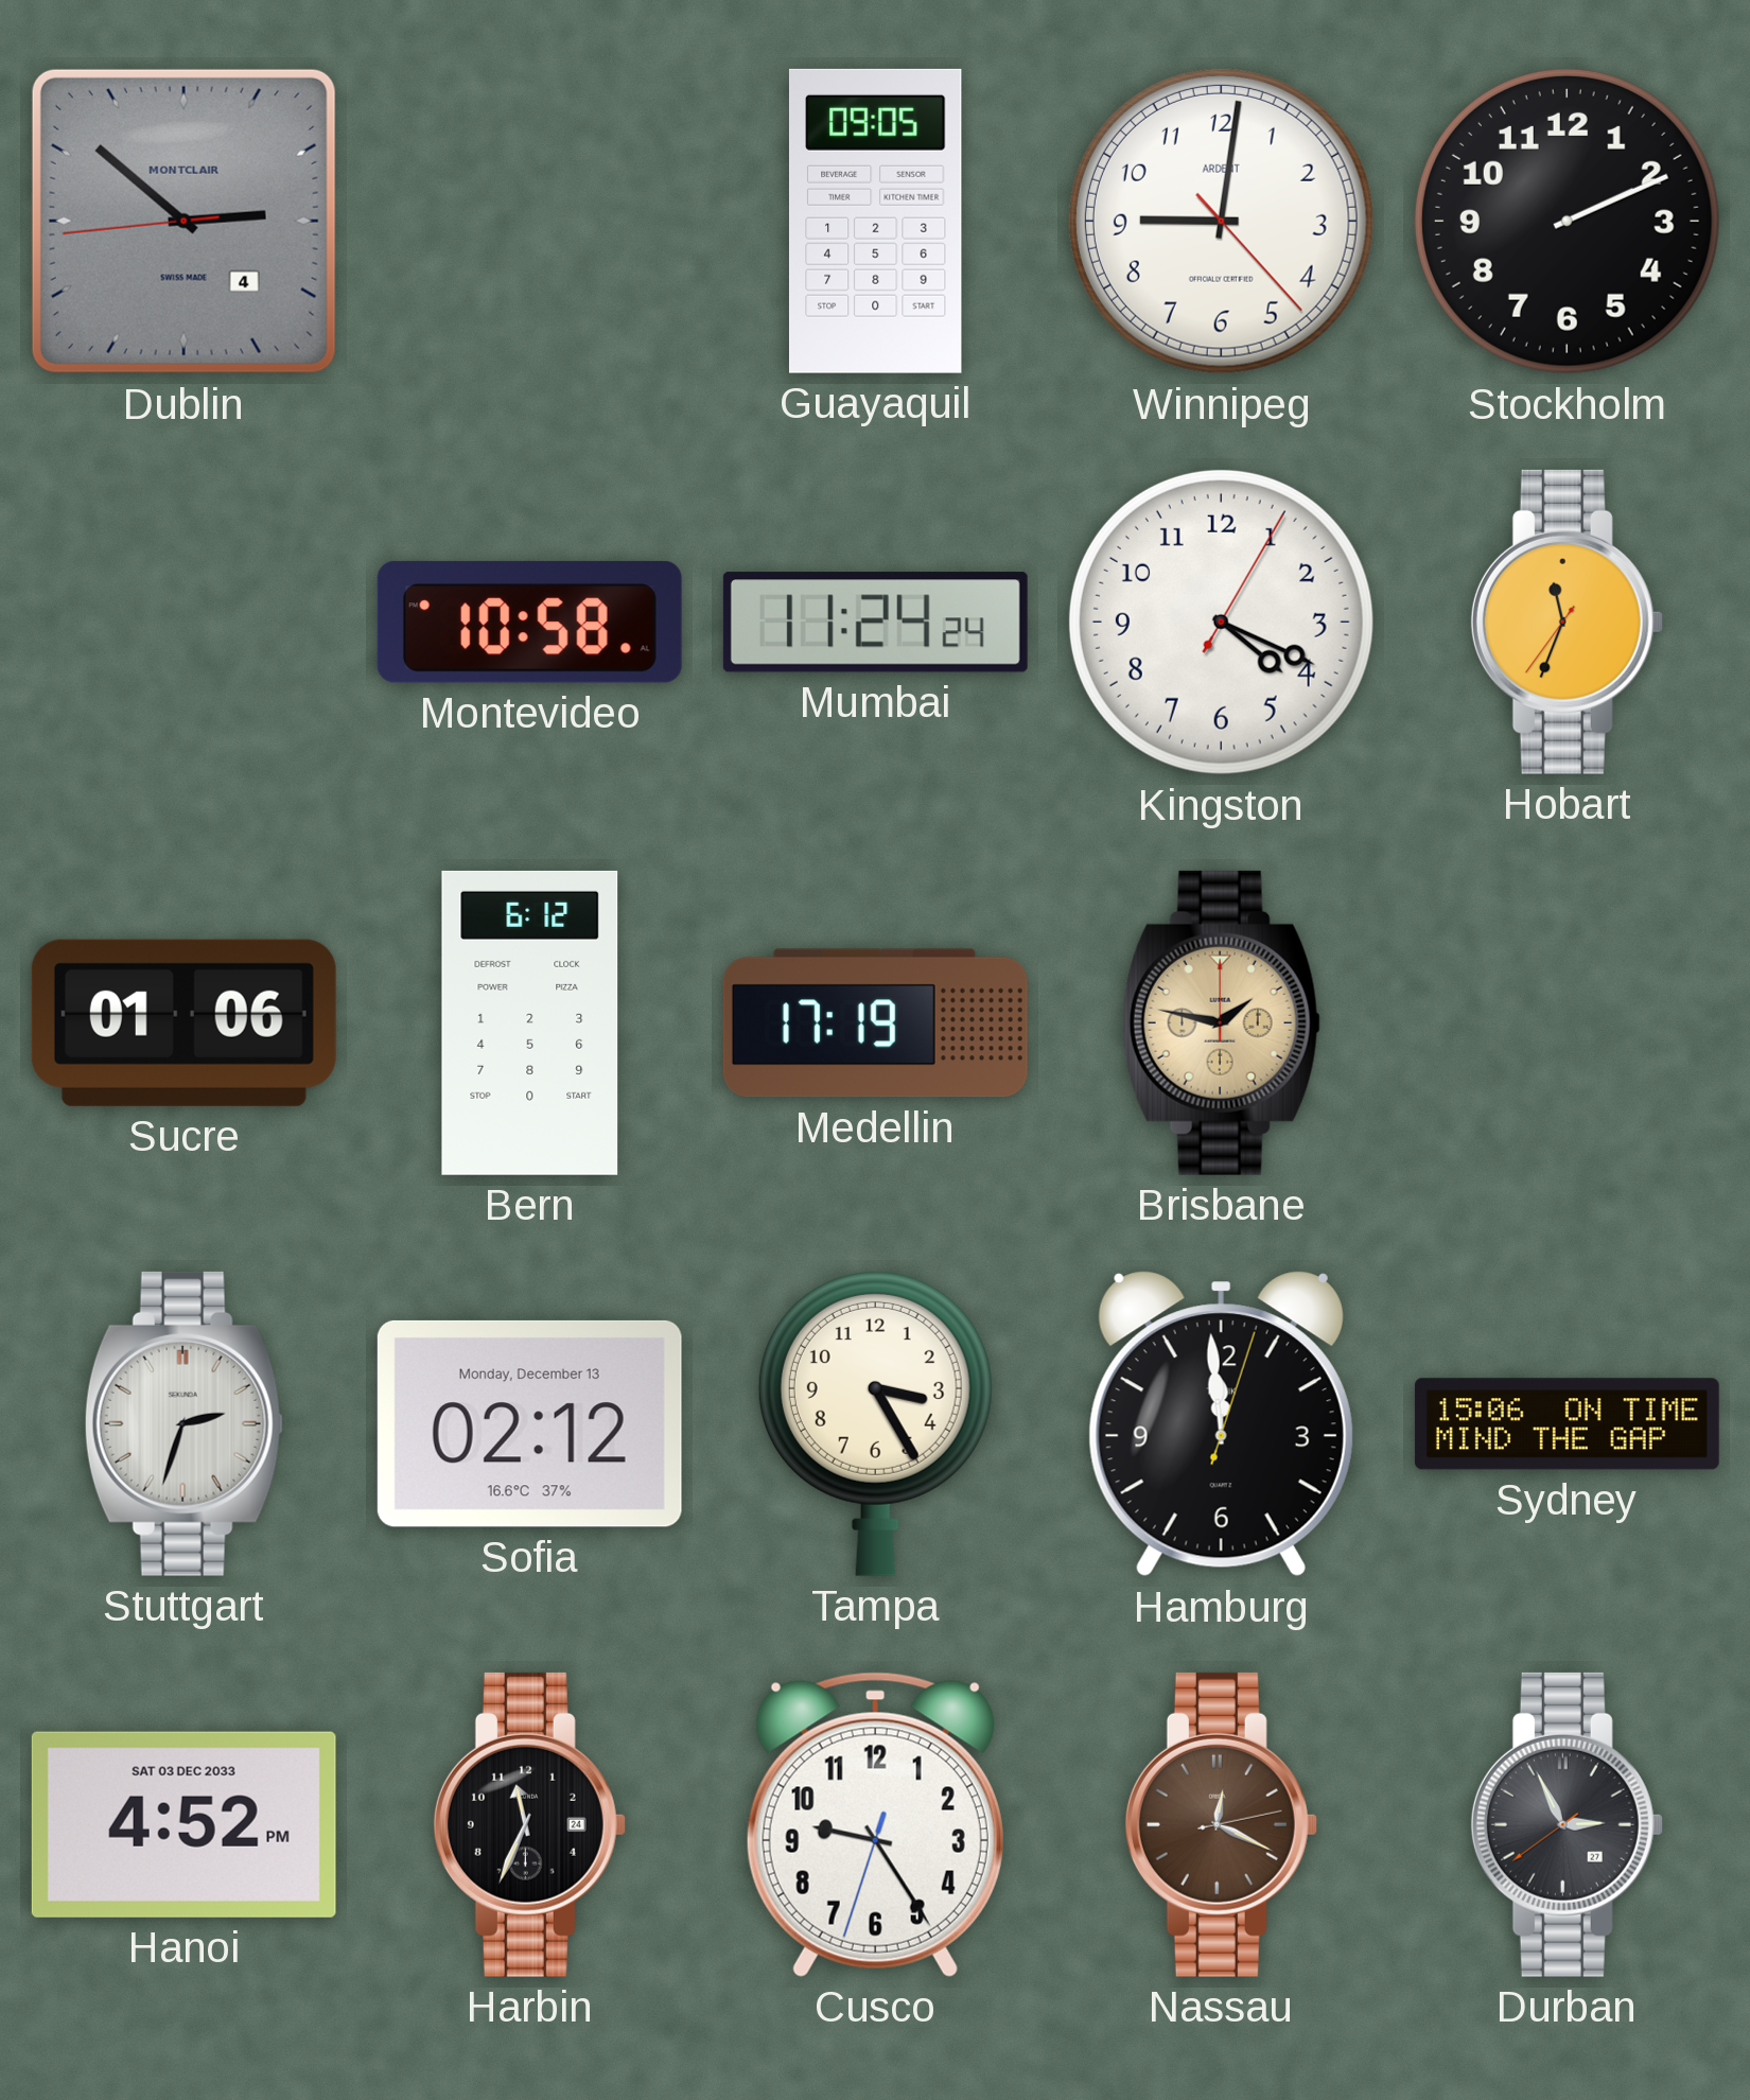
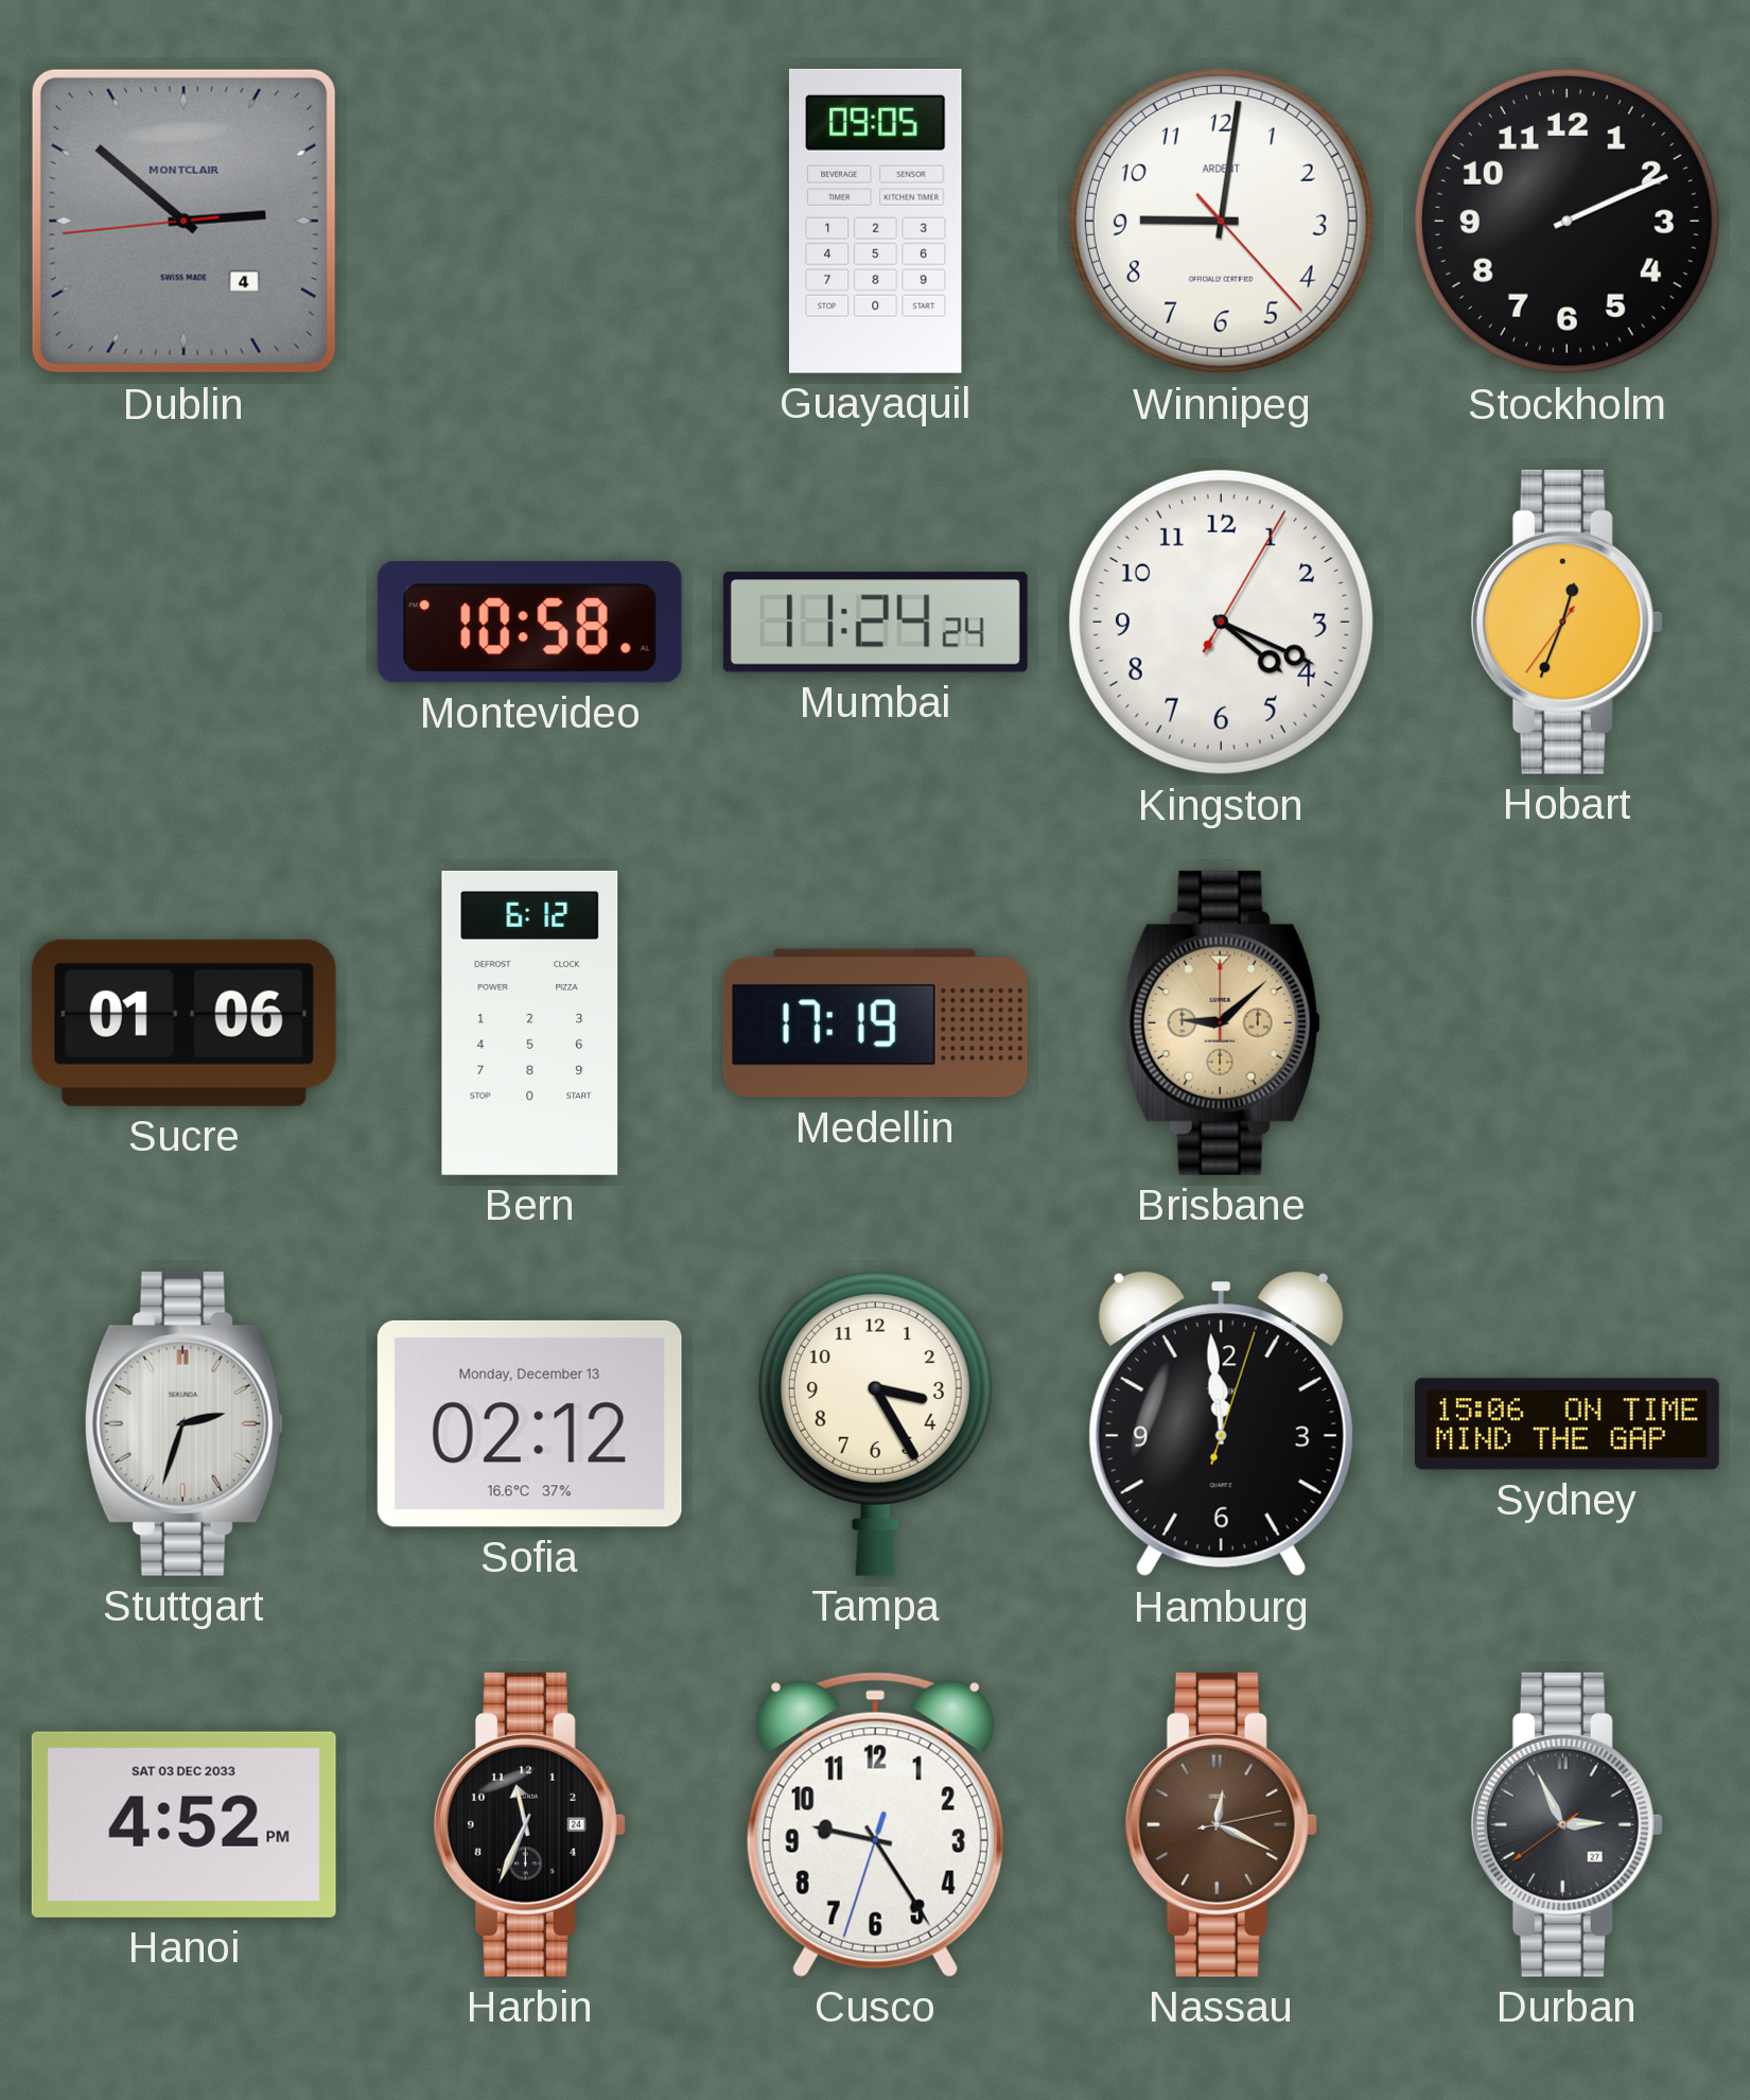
Hobart: 11:33 -> 12:33
Brisbane: 1:47 -> 9:08
